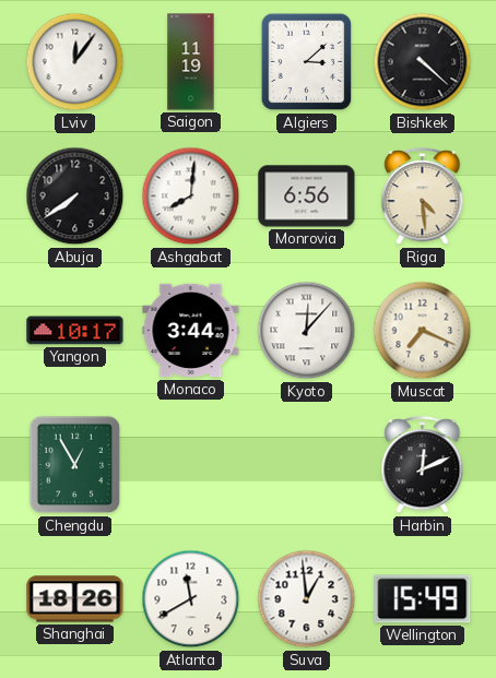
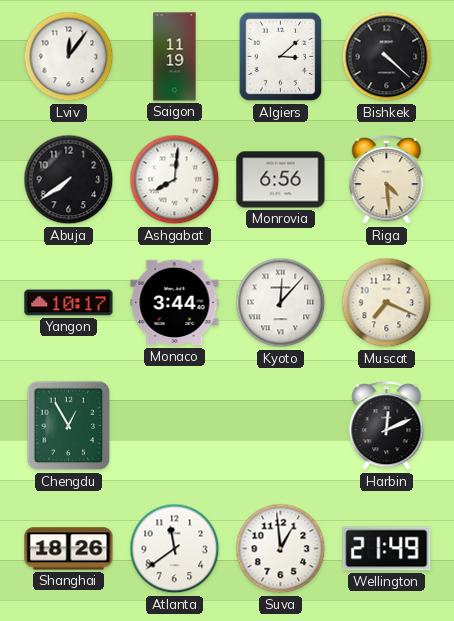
Atlanta: 11:40 -> 11:39
Wellington: 15:49 -> 21:49
